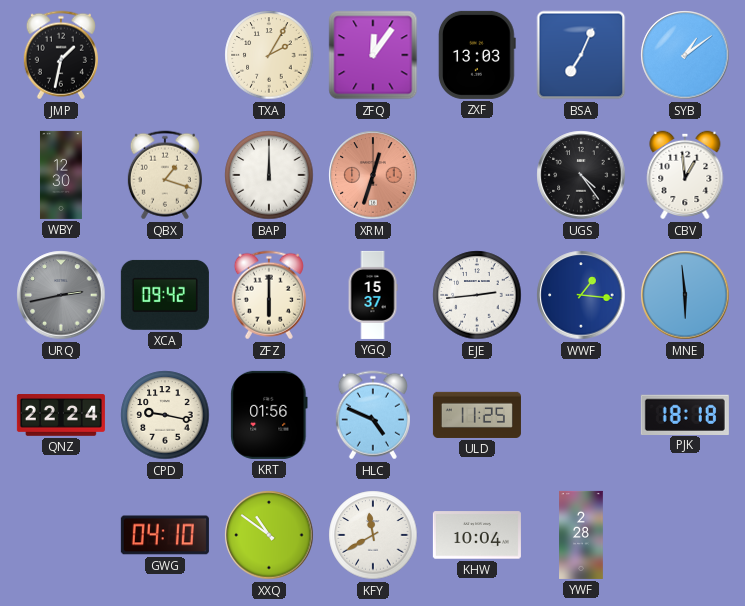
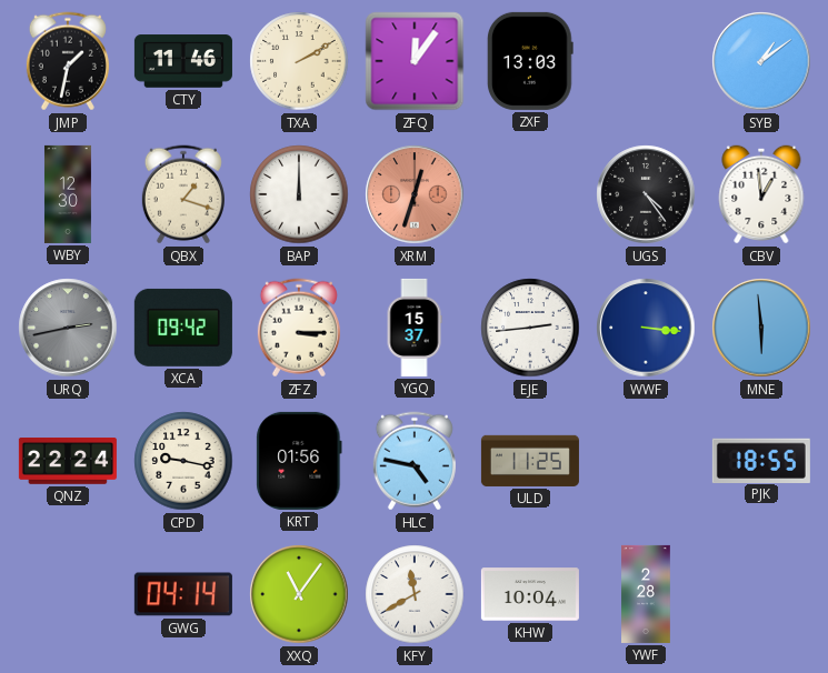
CTY: none -> 11:46
TXA: 2:05 -> 2:10
BSA: 7:04 -> none
ZFZ: 6:00 -> 3:15
WWF: 1:16 -> 3:16
HLC: 4:49 -> 4:47
PJK: 18:18 -> 18:55
GWG: 04:10 -> 04:14
XXQ: 10:51 -> 11:06
